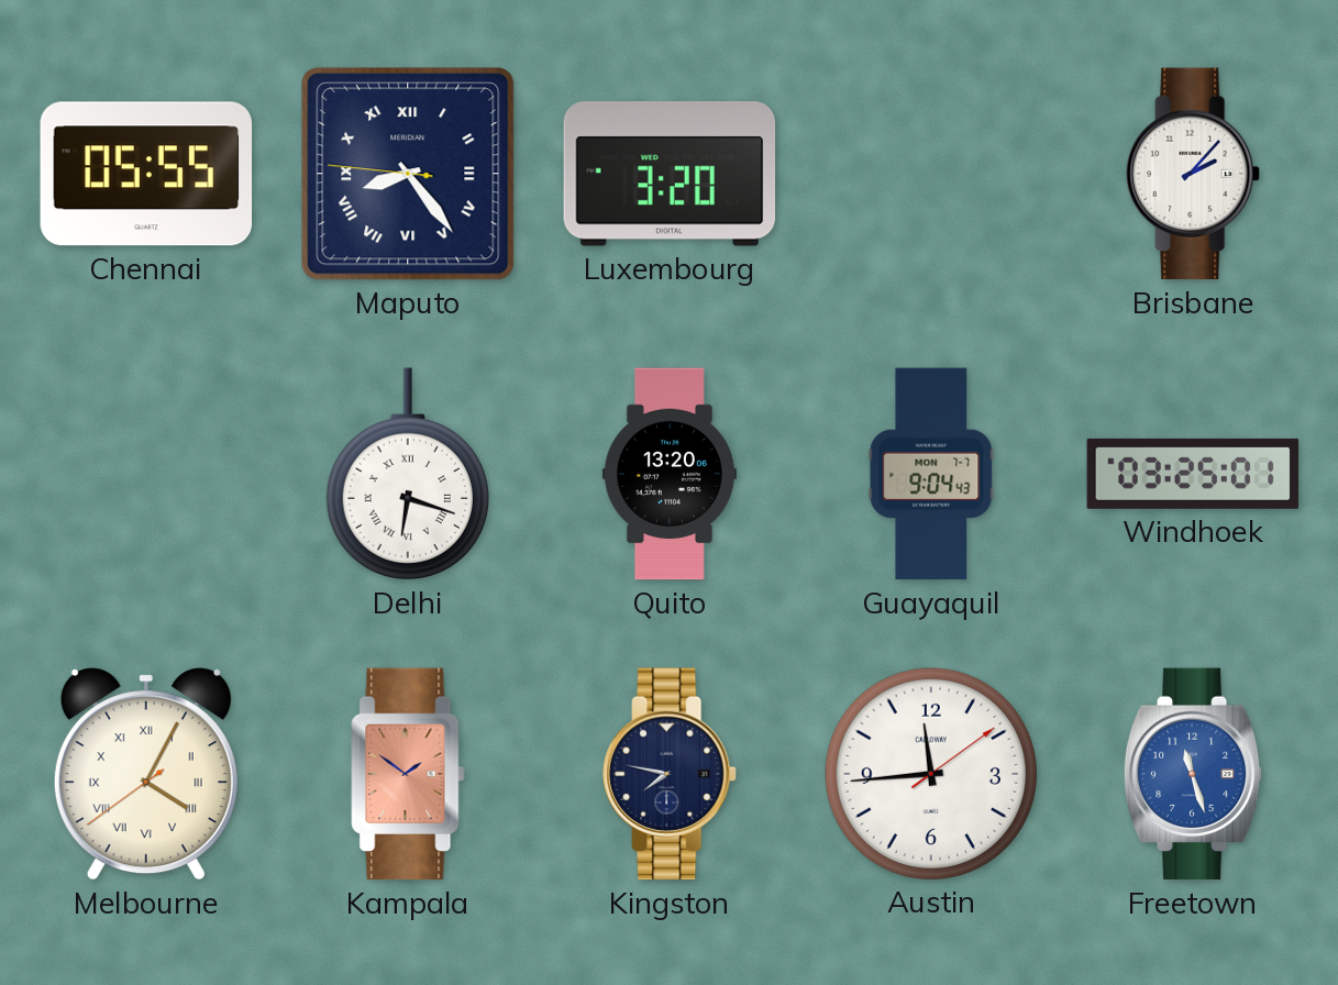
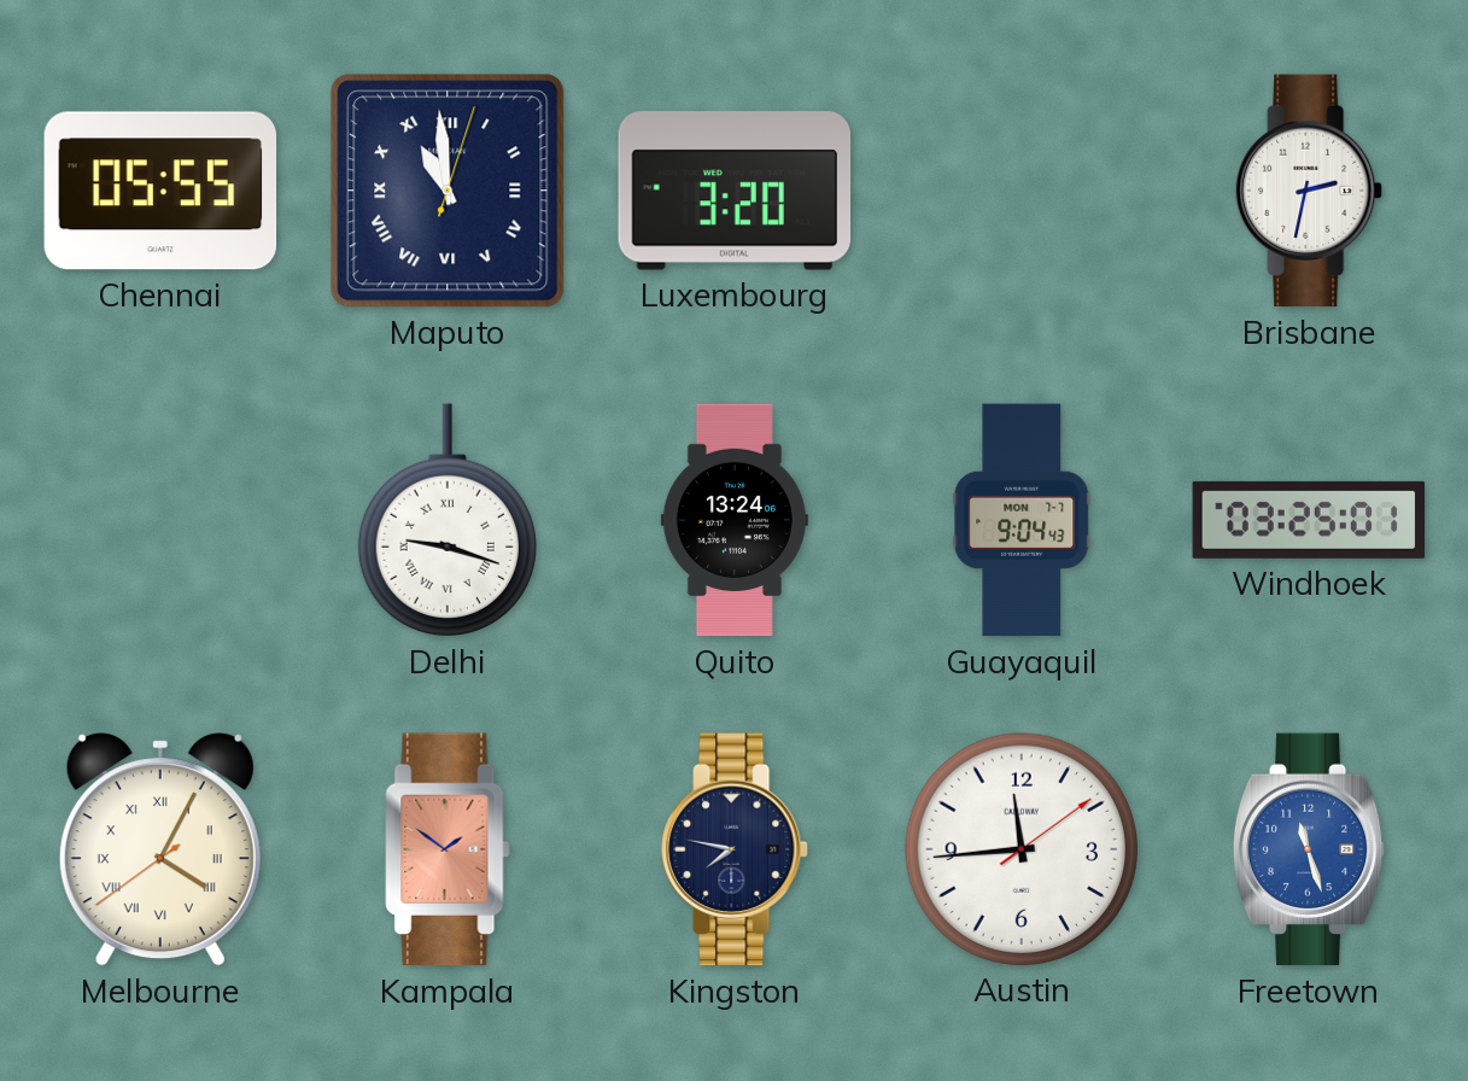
Maputo: 8:23 -> 10:59
Brisbane: 2:07 -> 2:32
Delhi: 6:18 -> 9:18
Quito: 13:20 -> 13:24
